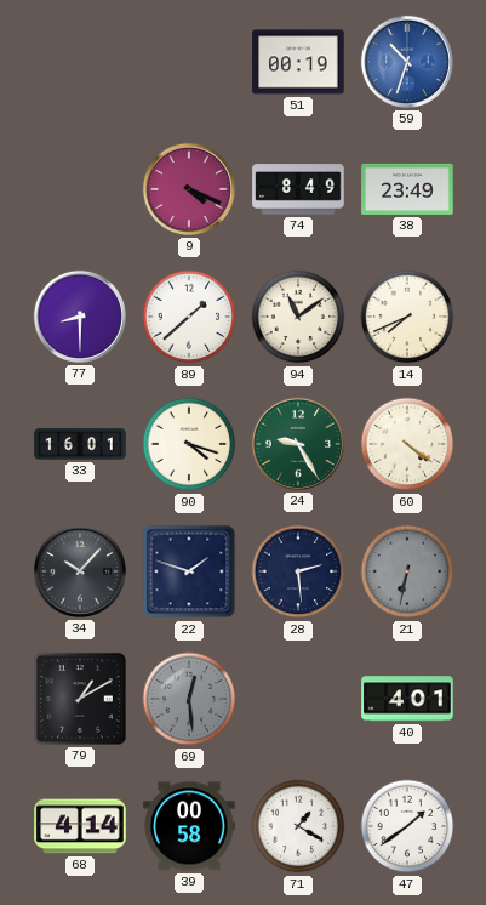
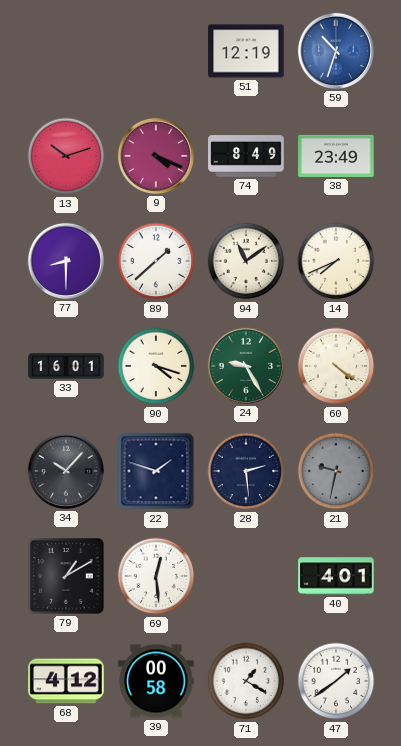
51: 00:19 -> 12:19
13: none -> 10:12
21: 6:32 -> 9:32
69 dial: grey -> white
68: 4:14 -> 4:12
